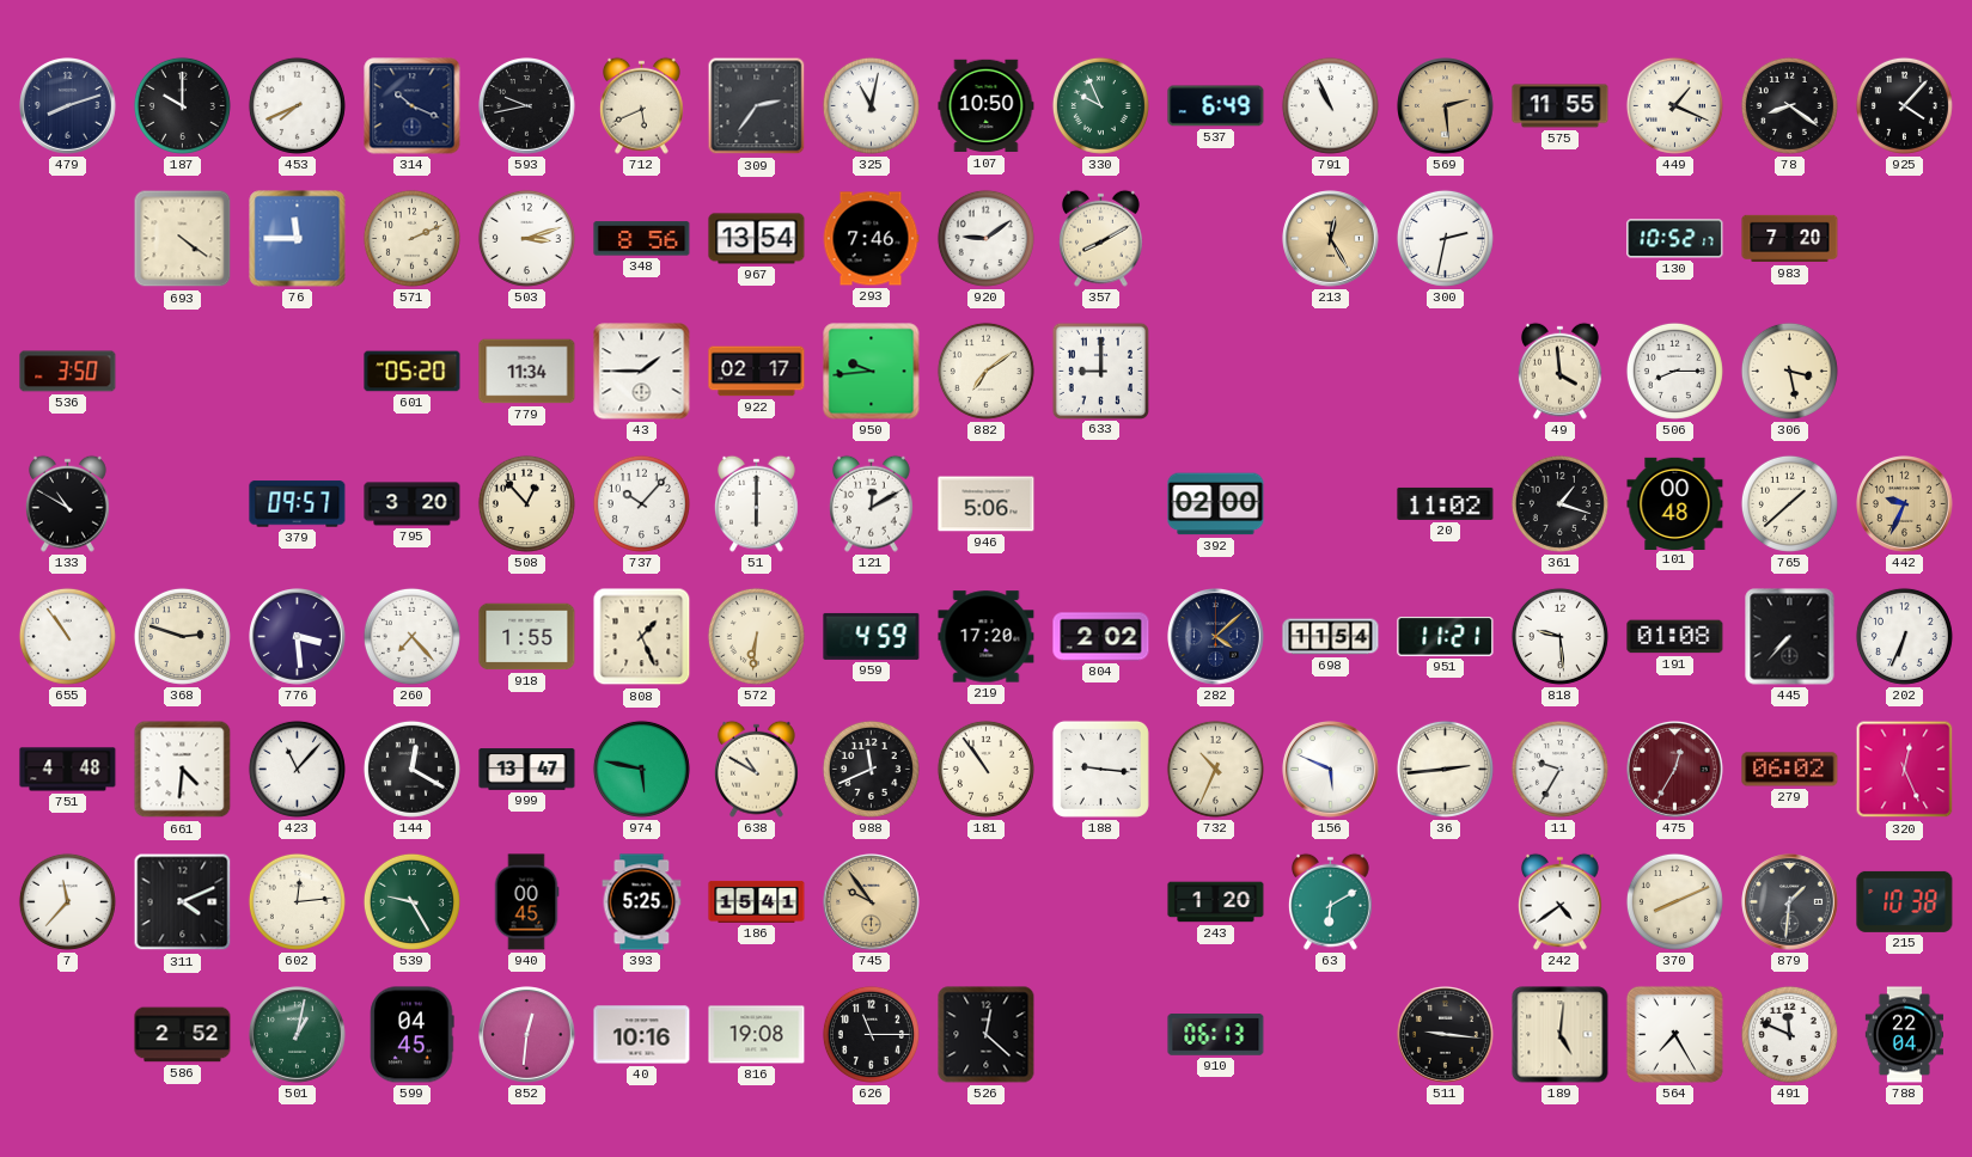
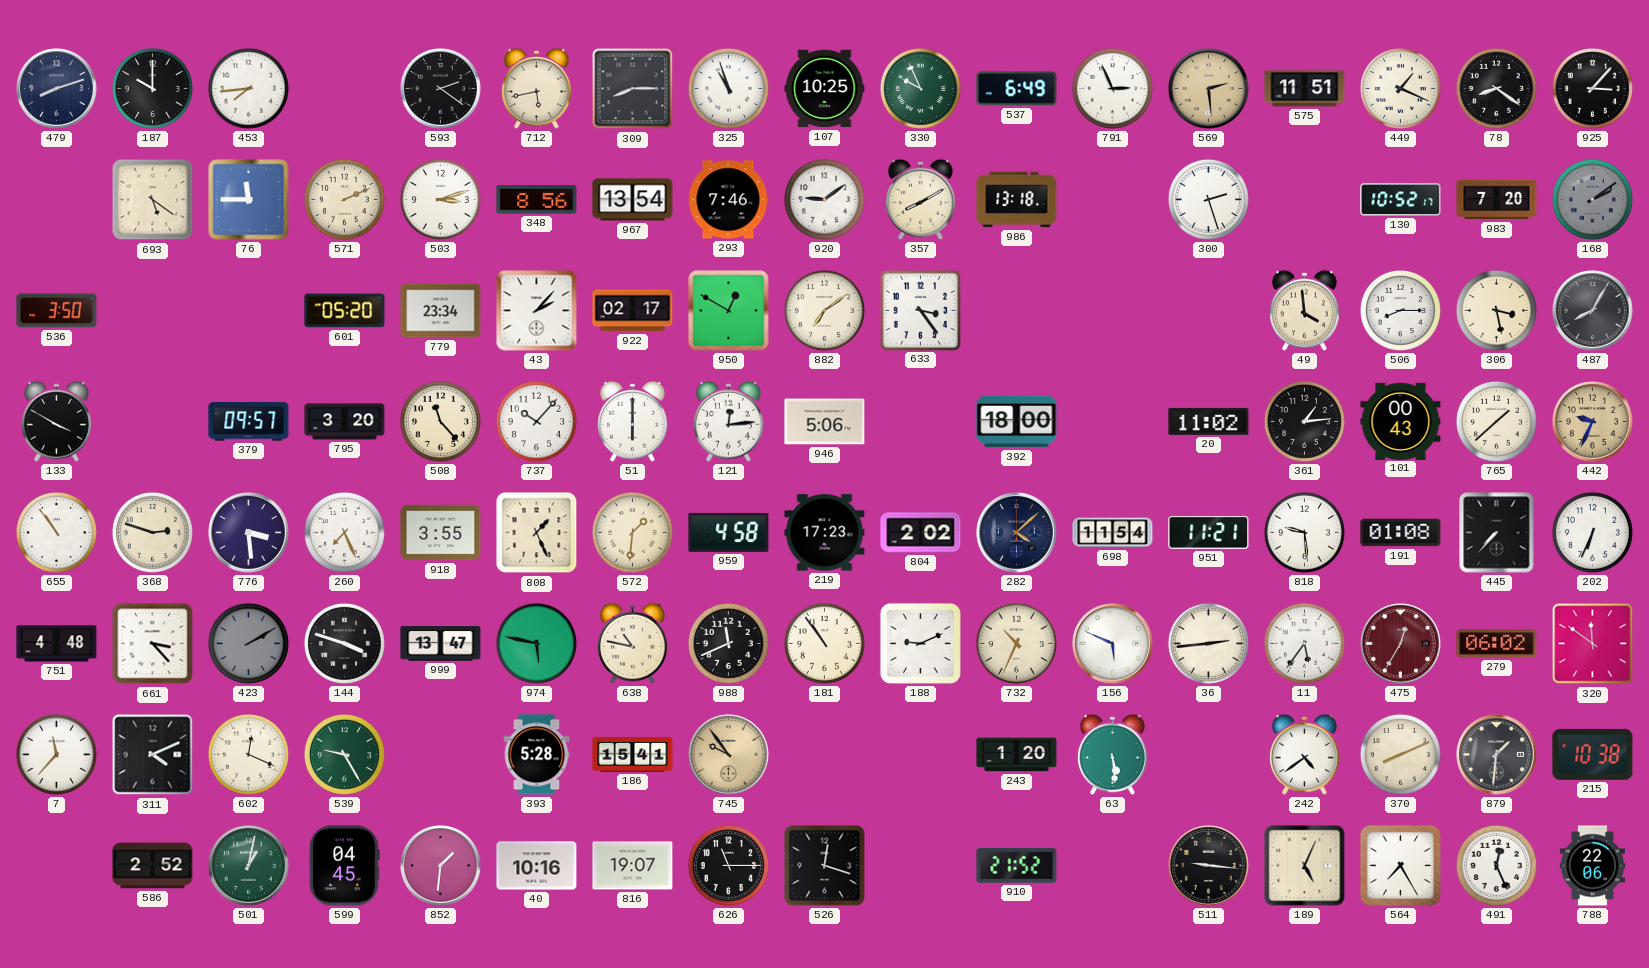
453: 7:41 -> 7:44
314: 10:19 -> none
593: 9:43 -> 2:21
712: 5:41 -> 5:43
309: 2:36 -> 8:15
325: 11:02 -> 10:57
107: 10:50 -> 10:25
791: 10:56 -> 2:56
575: 11:55 -> 11:51
925: 4:07 -> 3:07
693: 4:21 -> 5:21
986: none -> 13:18
213: 12:25 -> none
300: 2:32 -> 2:27
168: none -> 2:09
779: 11:34 -> 23:34
43: 1:45 -> 2:07
950: 9:44 -> 12:50
633: 9:00 -> 3:24
487: none -> 8:05
133: 10:50 -> 3:50
508: 12:53 -> 11:23
121: 12:10 -> 12:14
392: 02:00 -> 18:00
361: 1:18 -> 1:14
101: 00:48 -> 00:43
260: 7:23 -> 7:26
918: 1:55 -> 3:55
572: 6:31 -> 1:31
959: 4:59 -> 4:58
219: 17:20 -> 17:23
661: 4:31 -> 3:23
423: 11:07 -> 2:10
423 dial: white -> grey
144: 12:20 -> 3:48
638: 10:50 -> 10:47
188: 9:16 -> 9:11
11: 9:35 -> 5:36
320: 12:26 -> 11:51
602: 12:14 -> 12:19
940: 00:45 -> none
393: 5:25 -> 5:28
63: 6:10 -> 5:29
852: 12:31 -> 1:31
816: 19:08 -> 19:07
526: 12:22 -> 12:18
910: 06:13 -> 21:52
189: 5:01 -> 5:04
491: 11:49 -> 12:26
788: 22:04 -> 22:06
